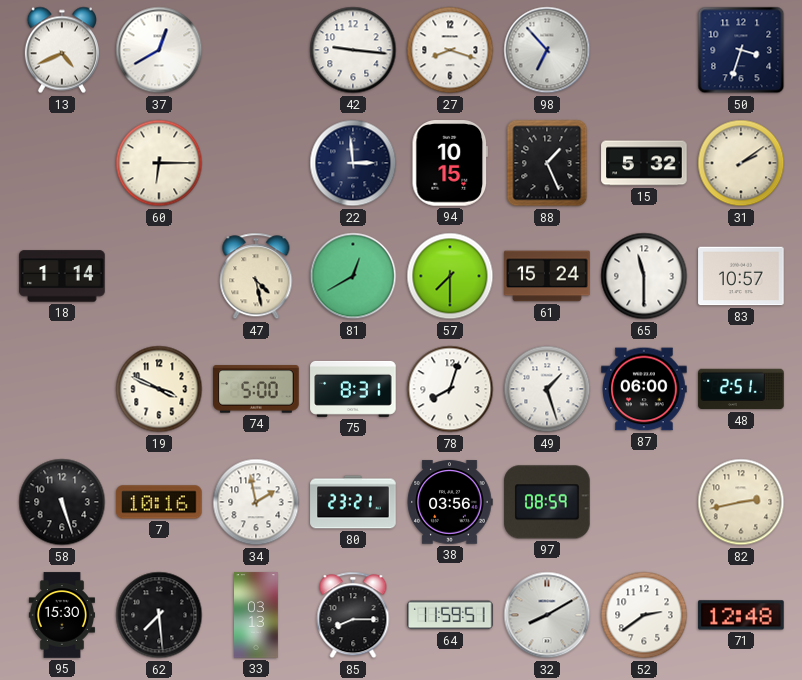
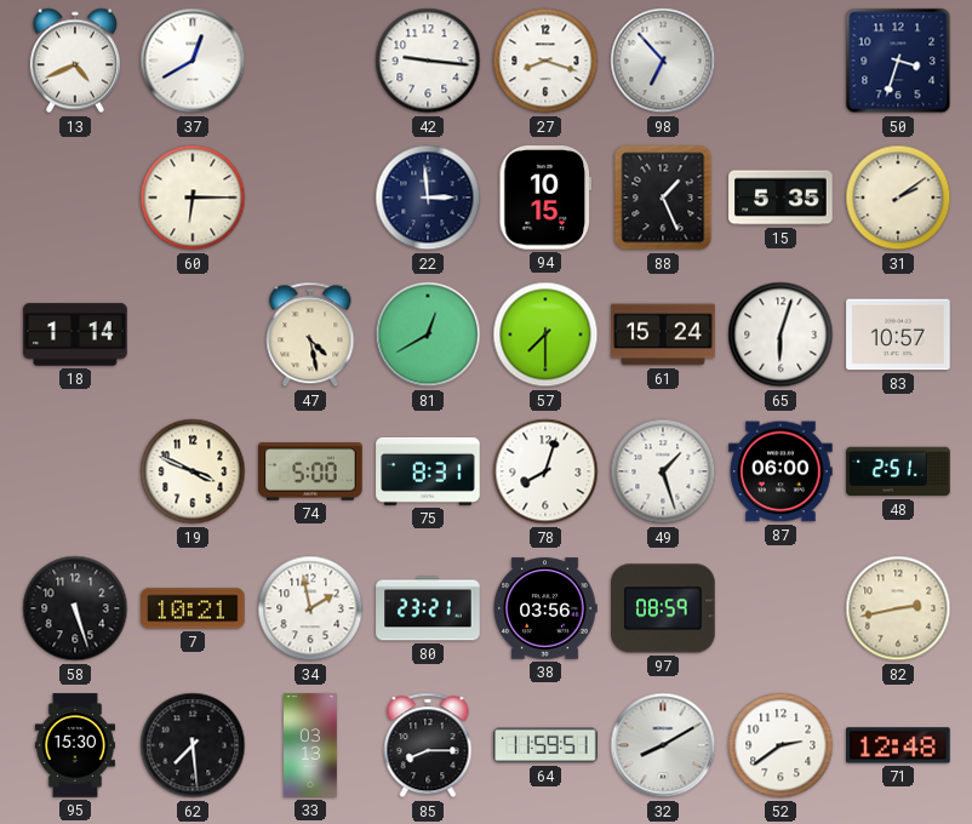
15: 5:32 -> 5:35
65: 11:30 -> 6:03
7: 10:16 -> 10:21
